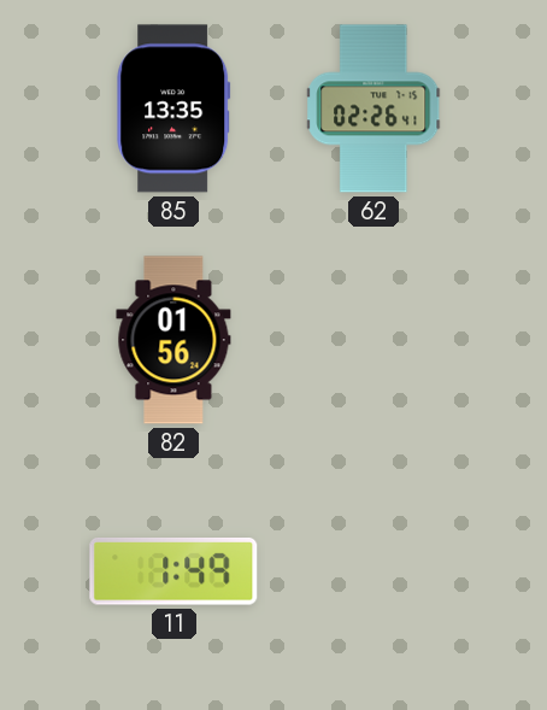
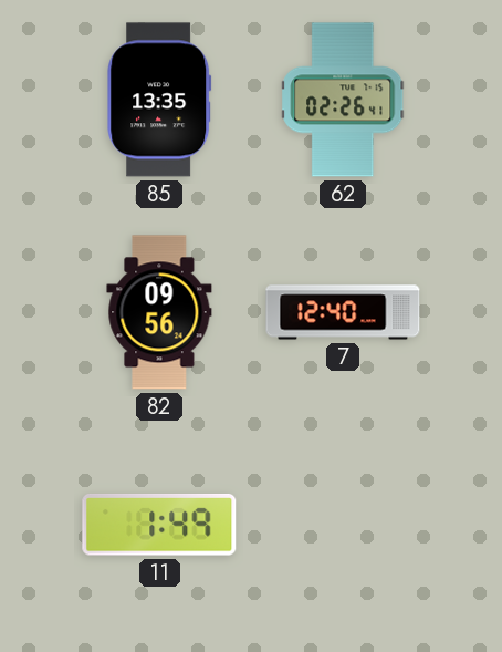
82: 01:56 -> 09:56
7: none -> 12:40
